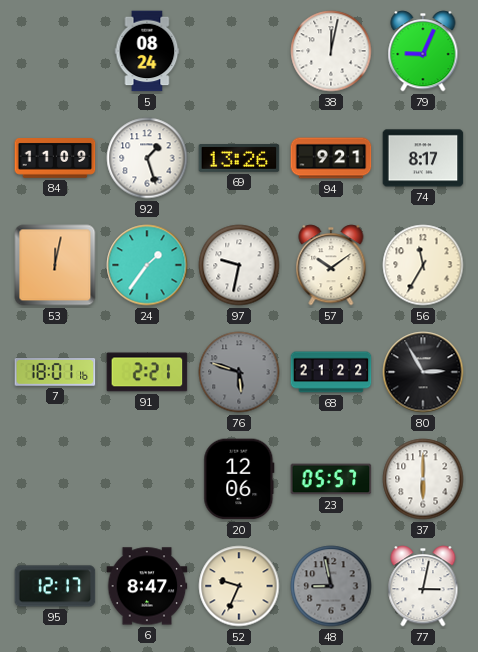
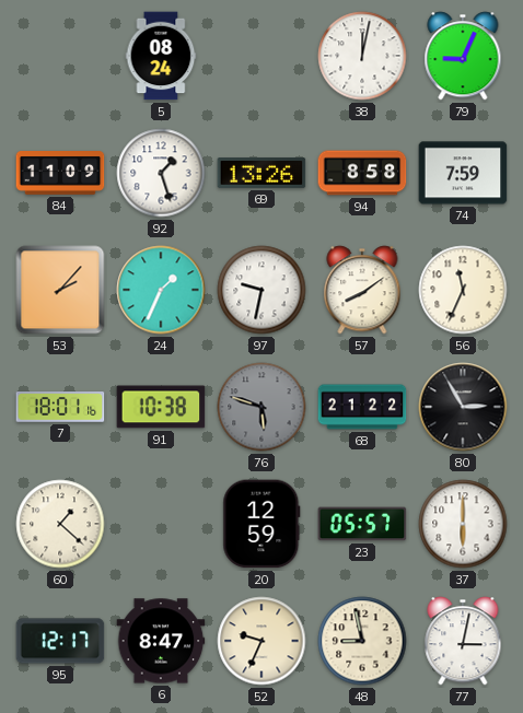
94: 9:21 -> 8:58
74: 8:17 -> 7:59
53: 12:02 -> 2:07
24: 1:36 -> 1:34
57: 10:09 -> 8:09
56: 11:35 -> 11:34
91: 2:21 -> 10:38
60: none -> 1:22
20: 12:06 -> 12:59
48 dial: grey -> cream
